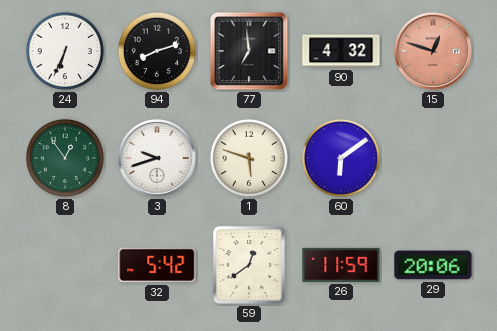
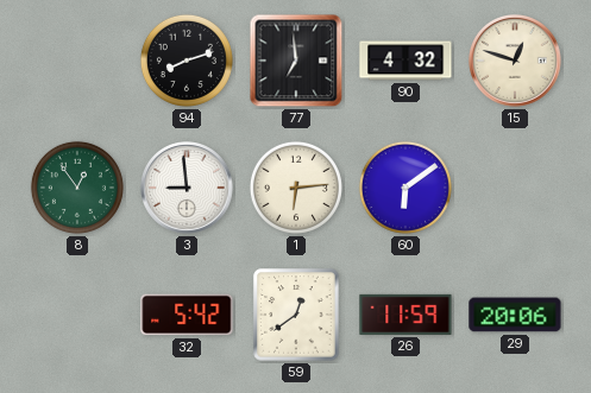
24: 6:34 -> none
15 dial: salmon -> cream
3: 9:42 -> 8:59
1: 5:48 -> 6:14
